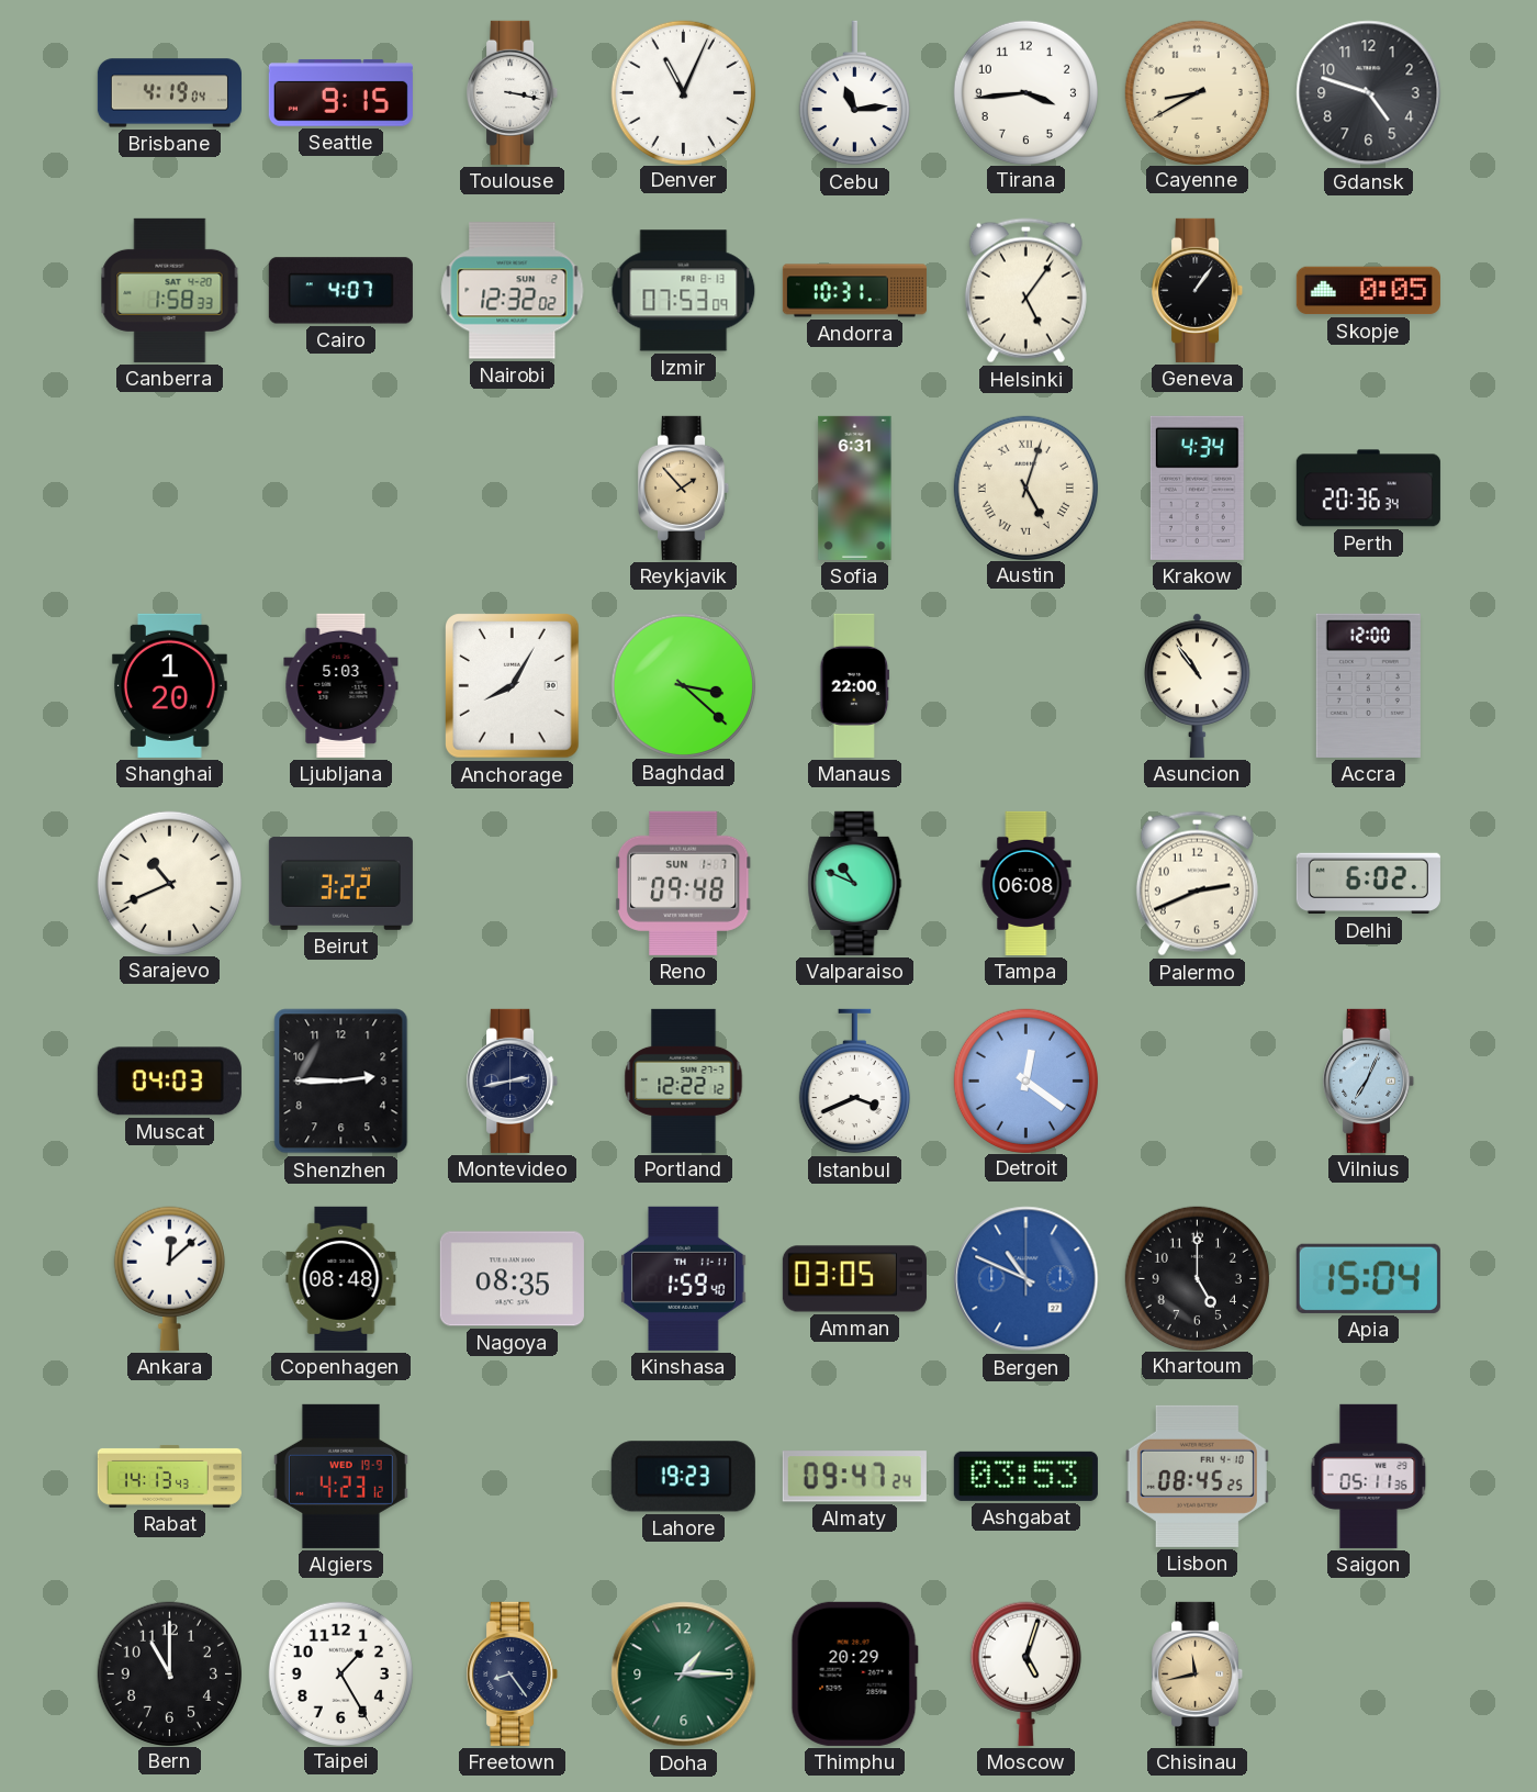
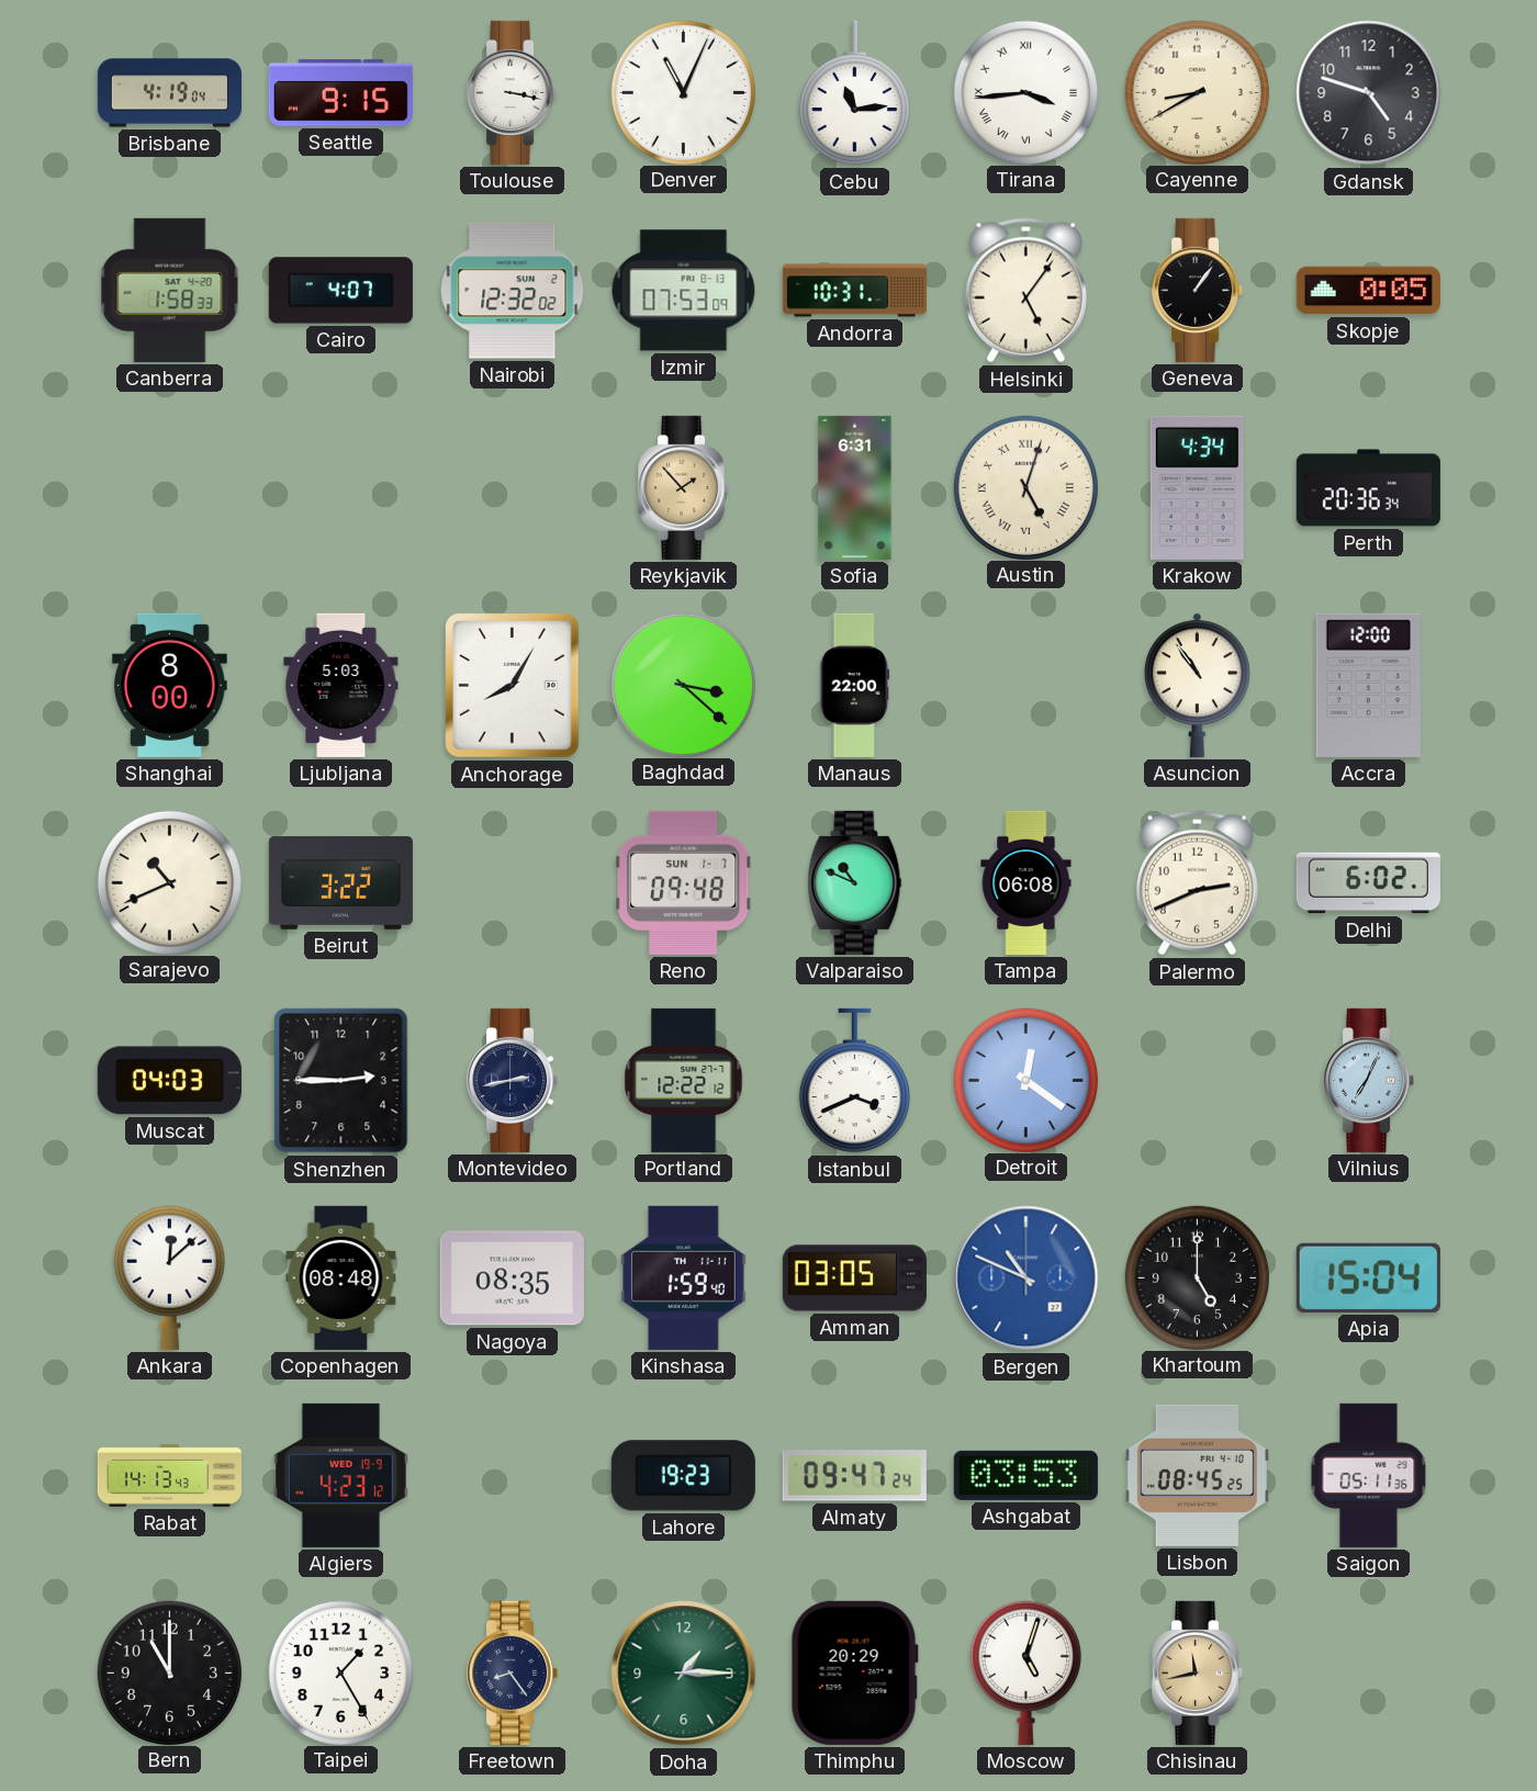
Tirana numerals: Arabic -> Roman
Shanghai: 1:20 -> 8:00
